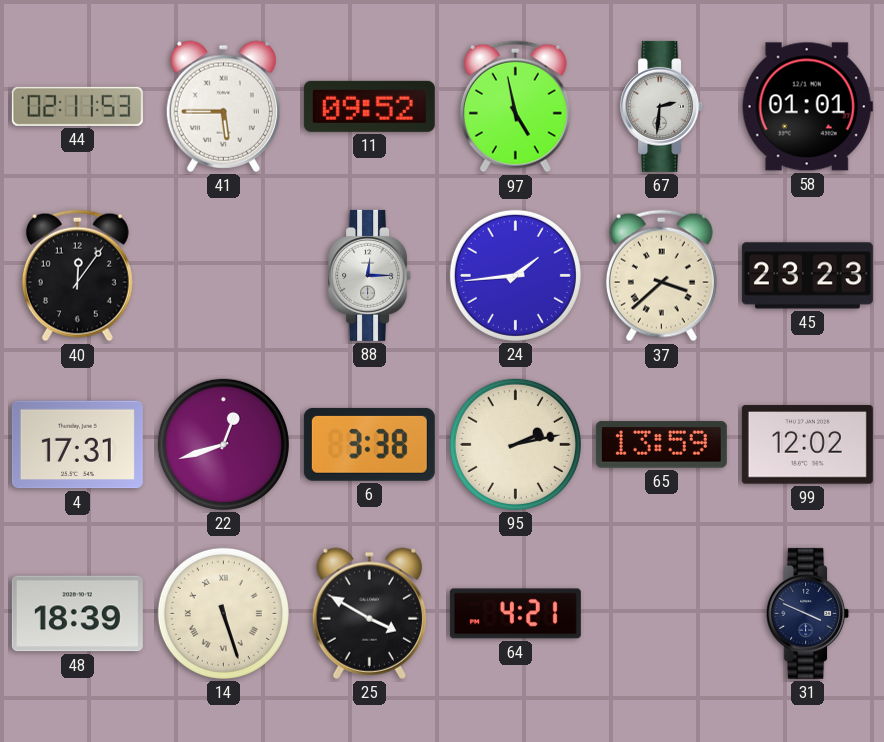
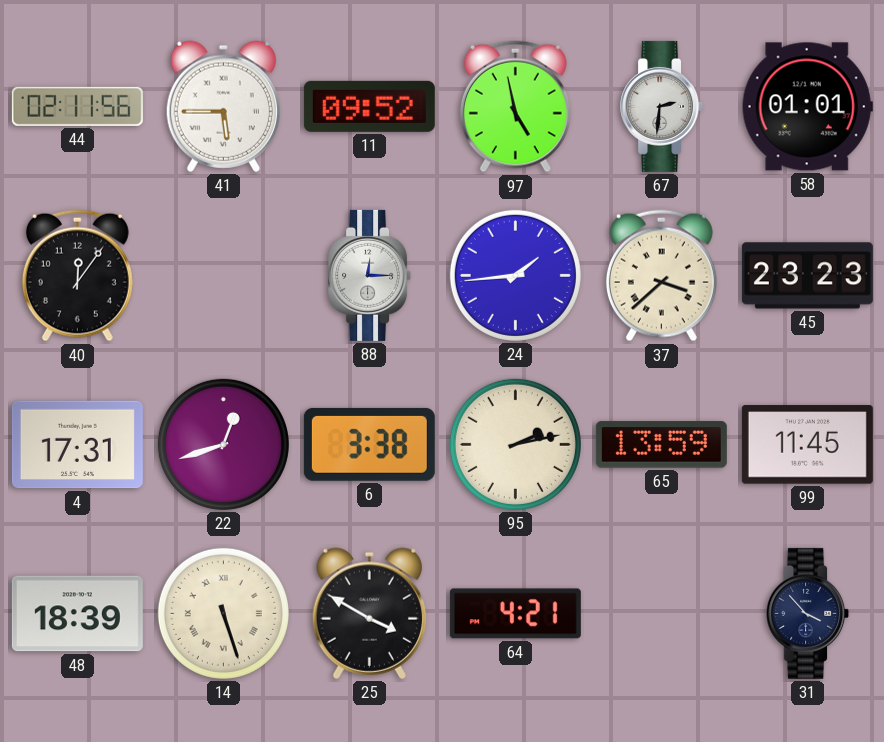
44: 02:11:53 -> 02:11:56
99: 12:02 -> 11:45
31: 3:49 -> 3:53
